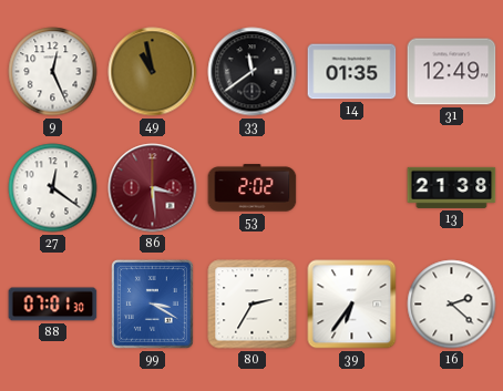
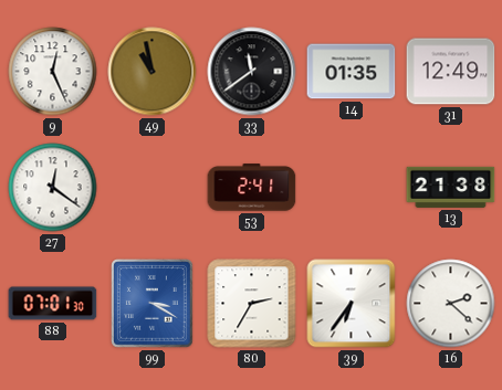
86: 3:29 -> none
53: 2:02 -> 2:41
